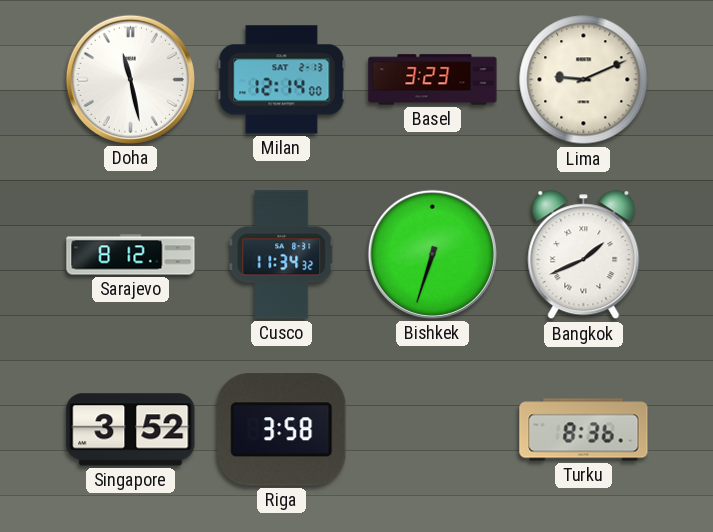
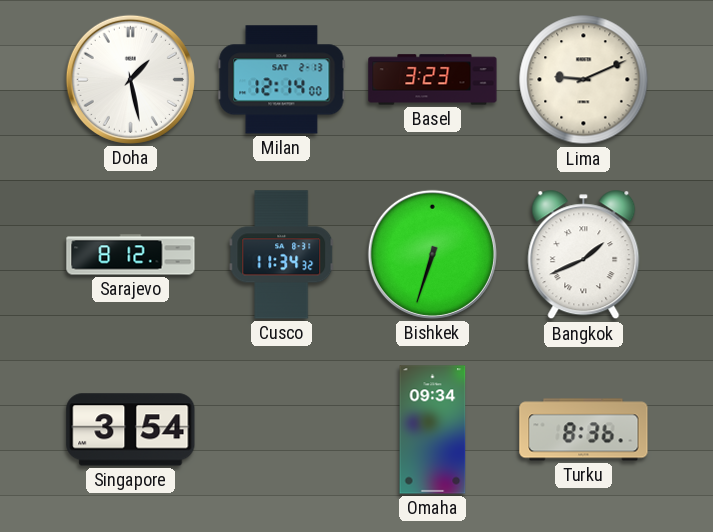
Doha: 11:28 -> 1:28
Singapore: 3:52 -> 3:54
Riga: 3:58 -> none
Omaha: none -> 09:34
